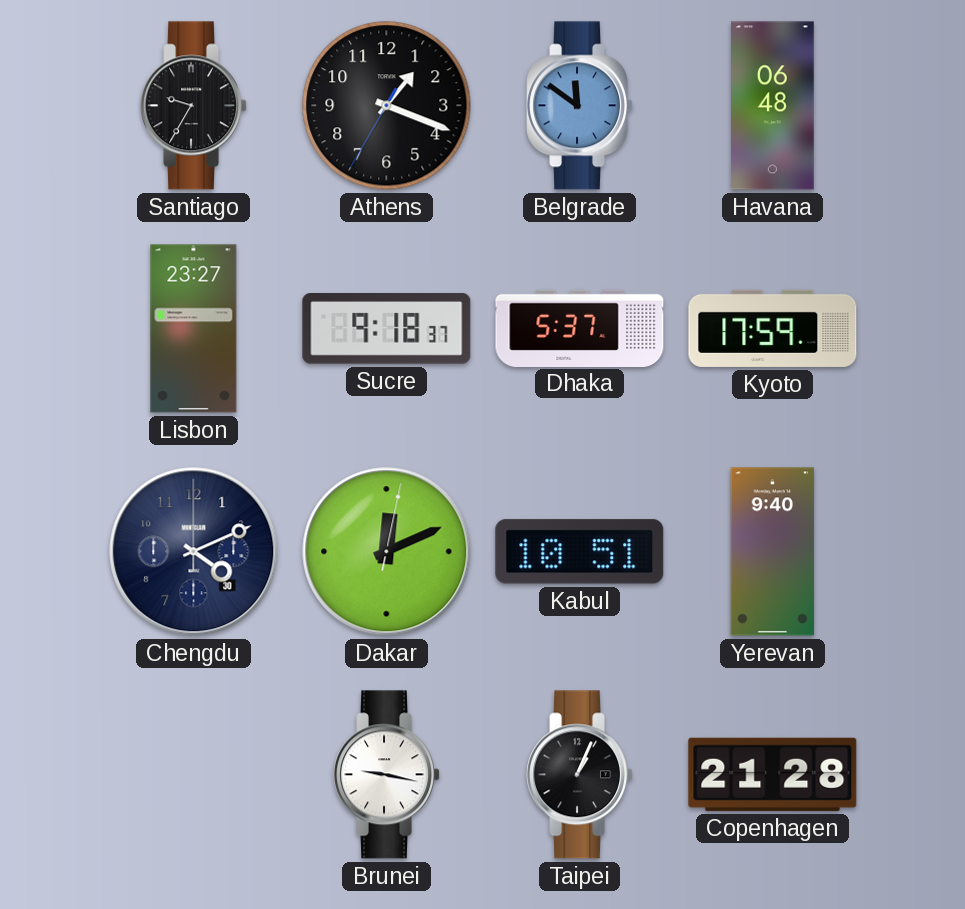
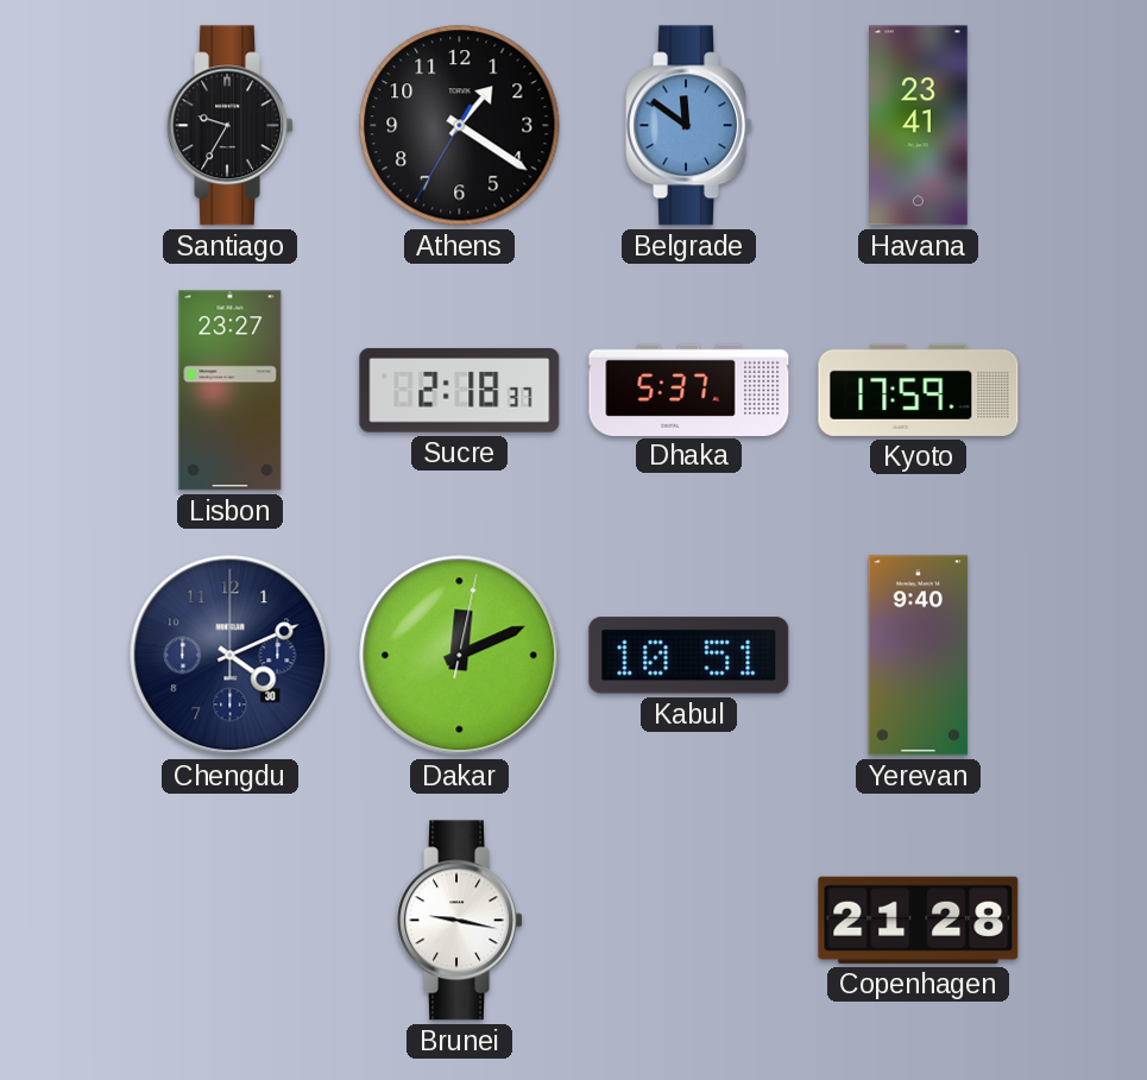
Athens: 1:18 -> 1:20
Havana: 06:48 -> 23:41
Sucre: 9:18 -> 2:18
Taipei: 1:04 -> none
